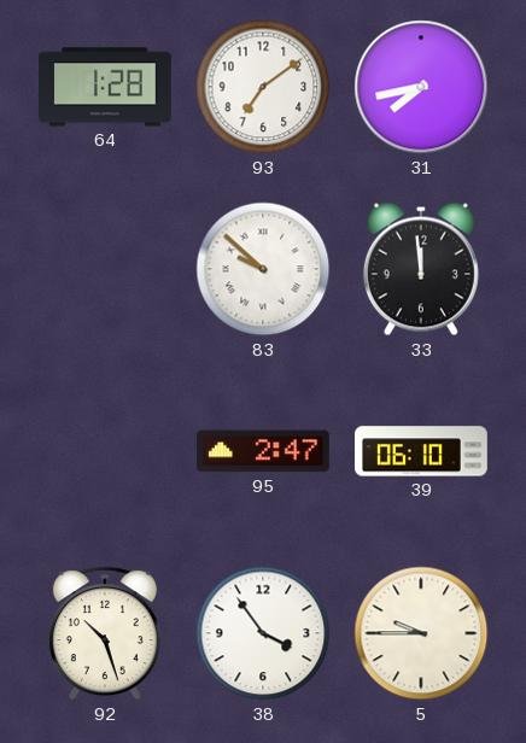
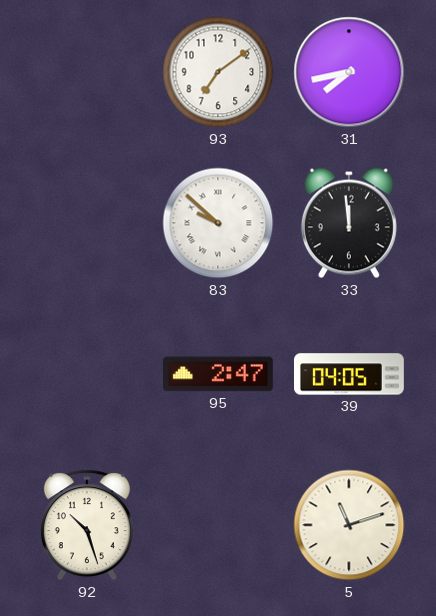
64: 1:28 -> none
39: 06:10 -> 04:05
38: 3:54 -> none
5: 9:45 -> 11:12
